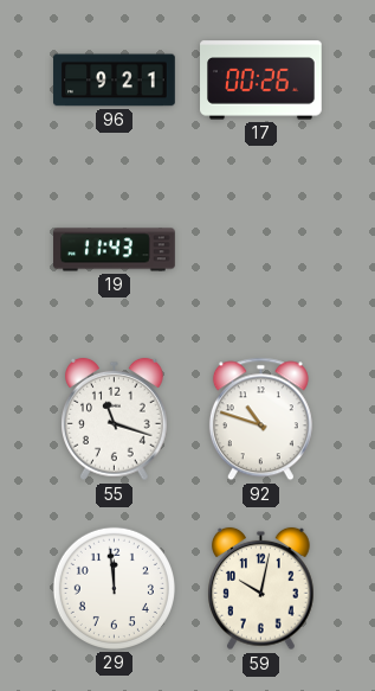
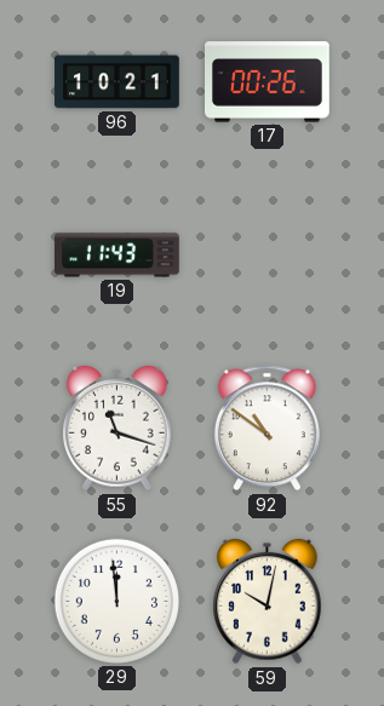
96: 9:21 -> 10:21
92: 10:48 -> 10:51
